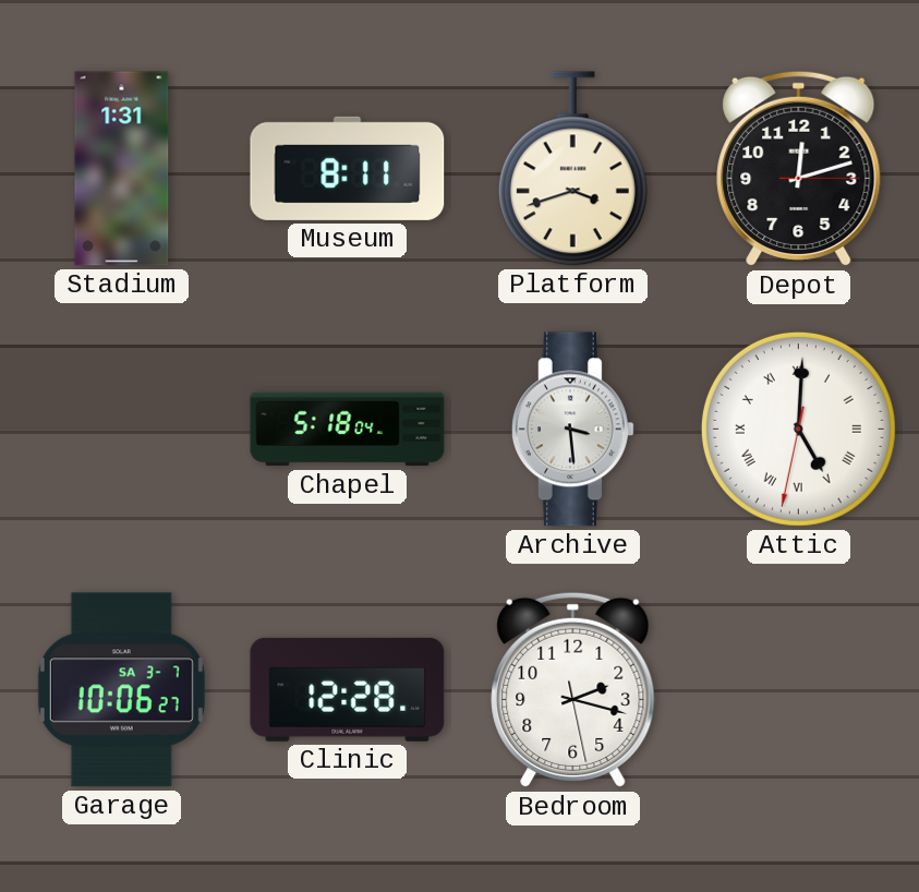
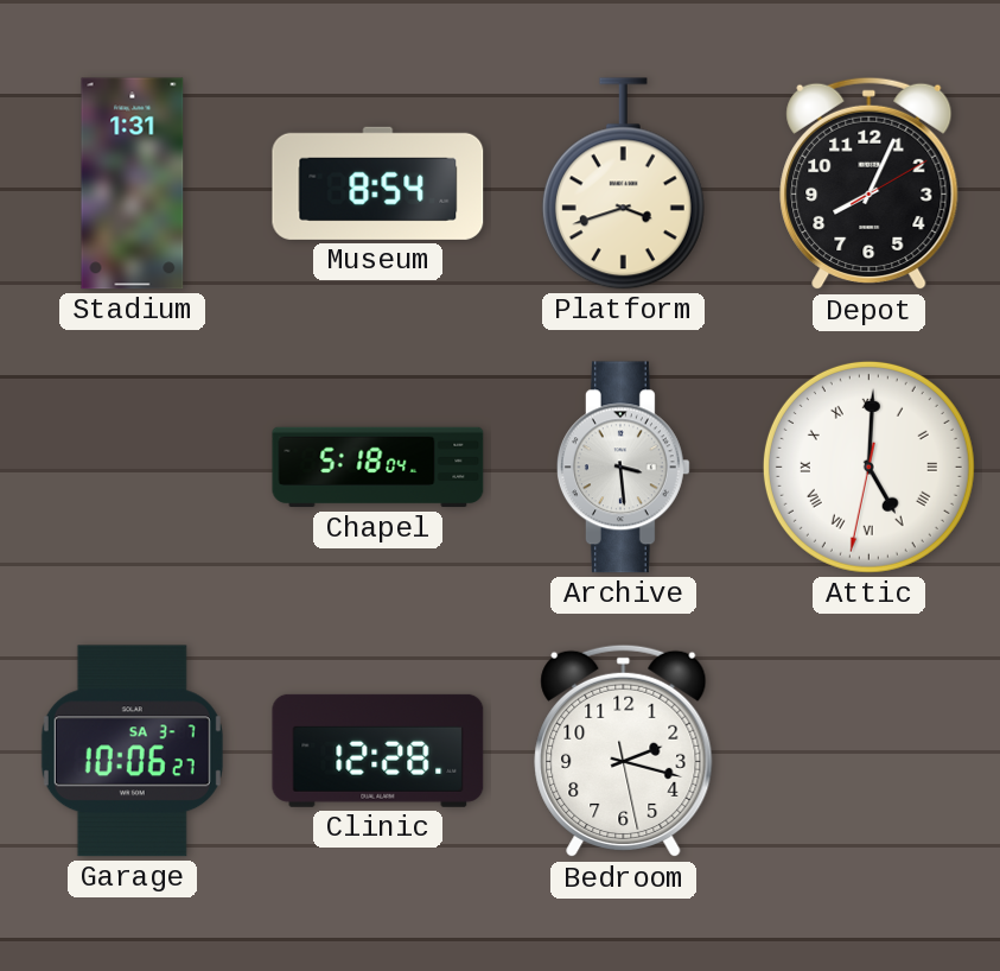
Museum: 8:11 -> 8:54
Depot: 12:12 -> 8:04
